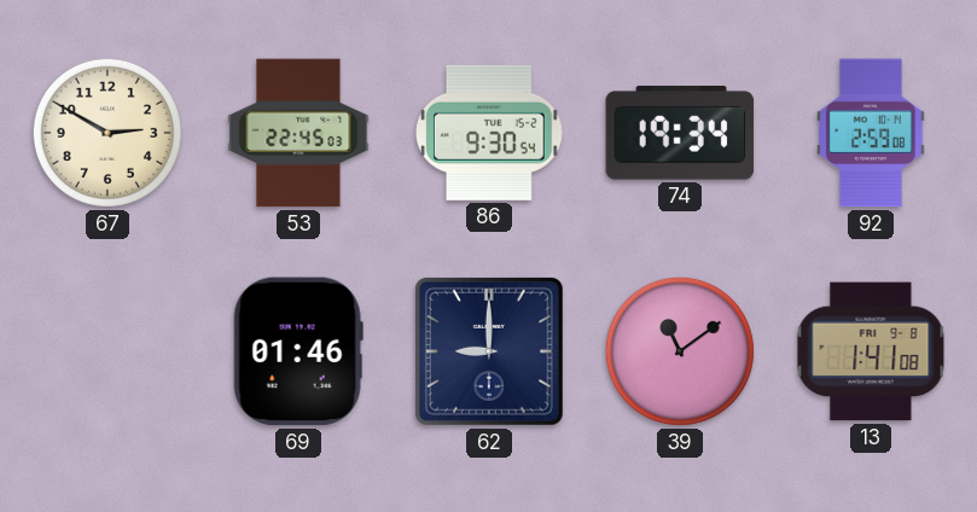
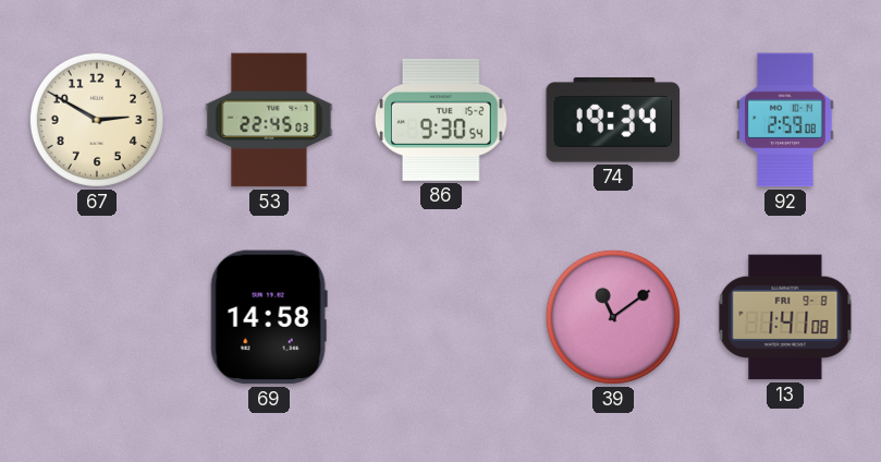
69: 01:46 -> 14:58
62: 9:00 -> none
